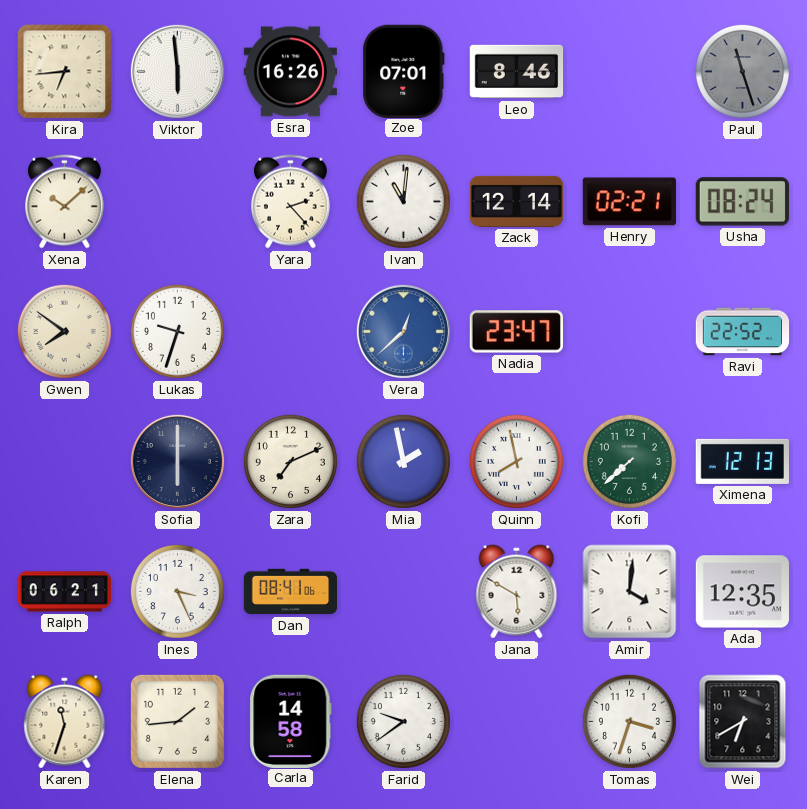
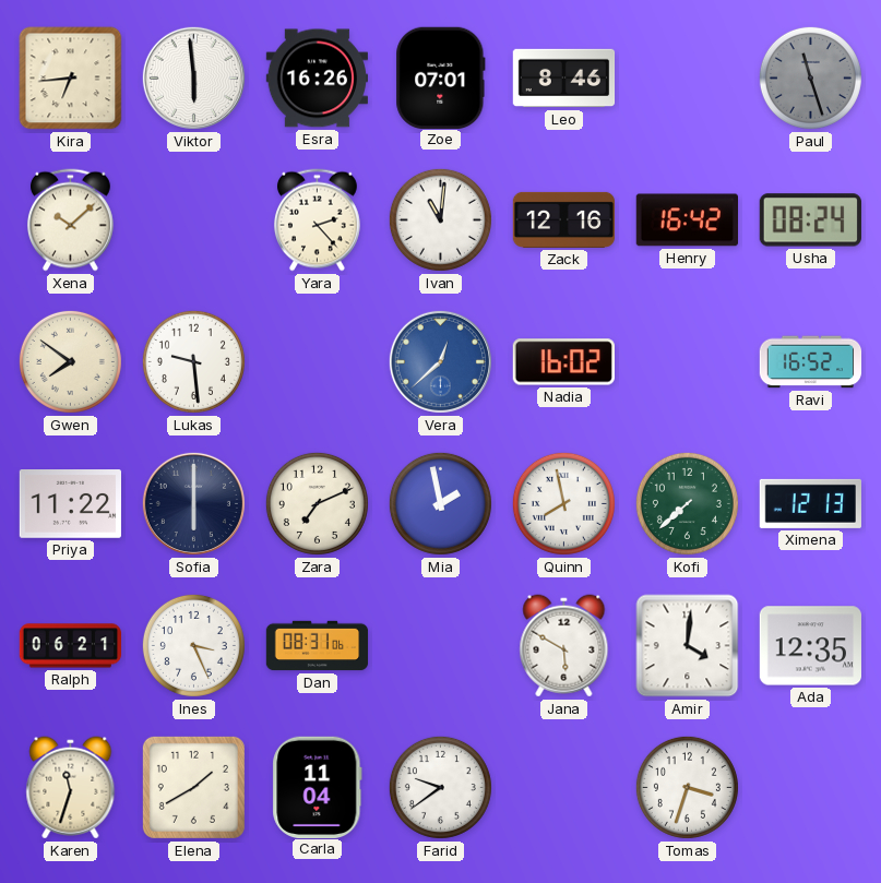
Zack: 12:14 -> 12:16
Henry: 02:21 -> 16:42
Lukas: 9:33 -> 9:29
Nadia: 23:47 -> 16:02
Ravi: 22:52 -> 16:52
Priya: none -> 11:22
Dan: 08:41 -> 08:31
Elena: 1:44 -> 1:40
Carla: 14:58 -> 11:04
Wei: 6:40 -> none
